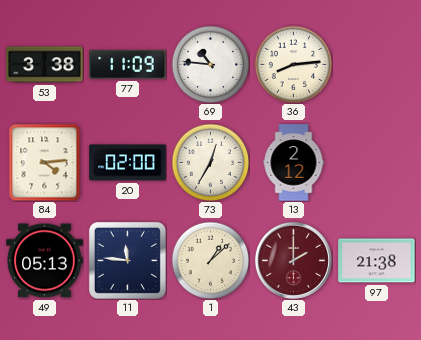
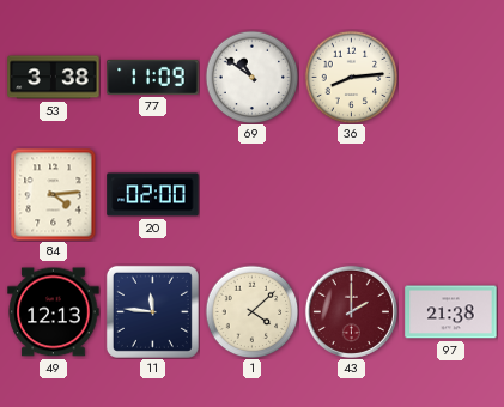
69: 10:46 -> 10:51
73: 12:35 -> none
13: 2:12 -> none
49: 05:13 -> 12:13
1: 1:08 -> 4:08
